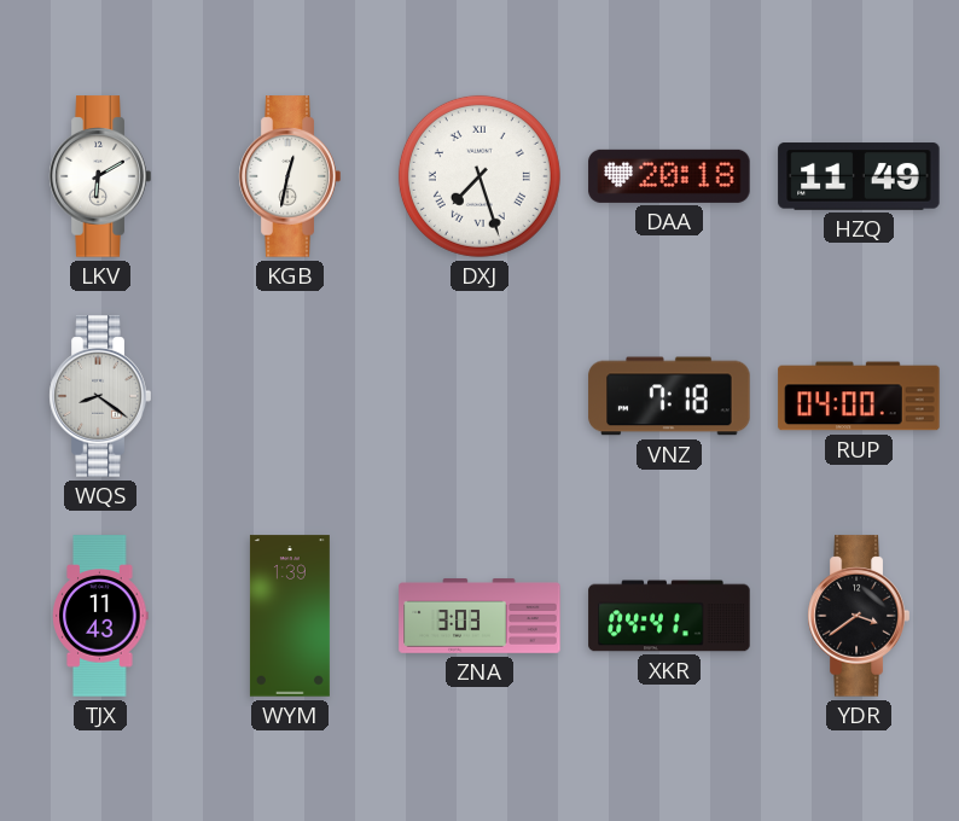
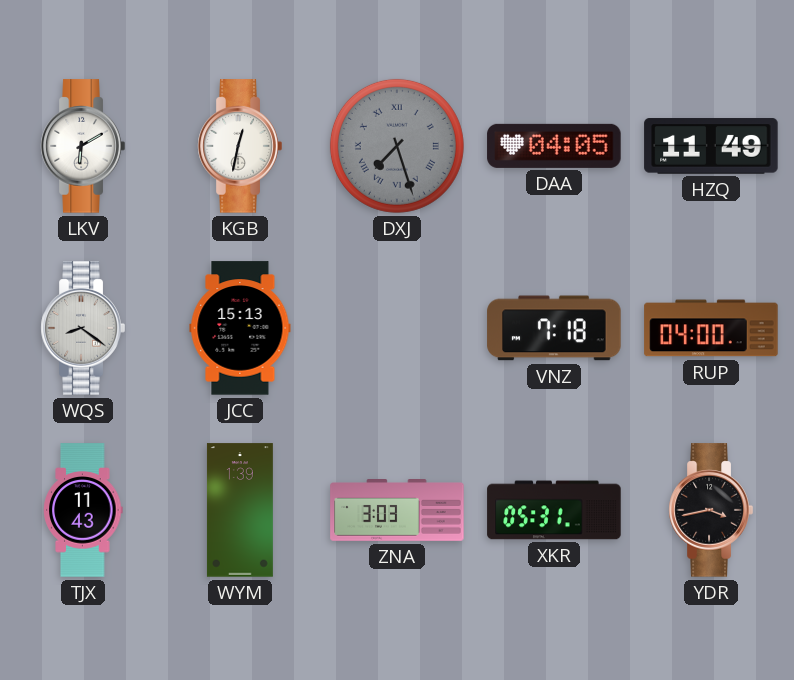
DXJ dial: white -> grey
DAA: 20:18 -> 04:05
JCC: none -> 15:13
XKR: 04:41 -> 05:31
YDR: 3:39 -> 3:43
